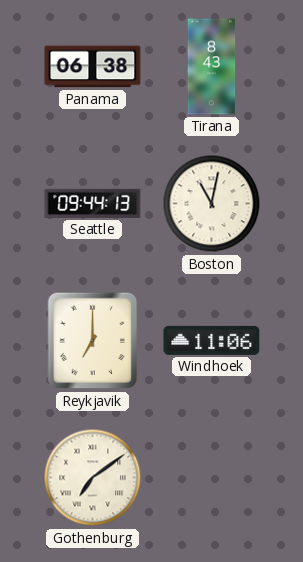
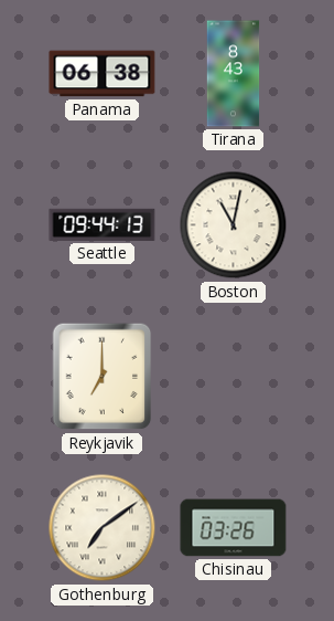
Windhoek: 11:06 -> none
Chisinau: none -> 03:26
